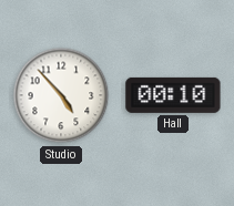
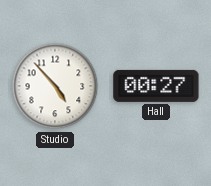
Hall: 00:10 -> 00:27
